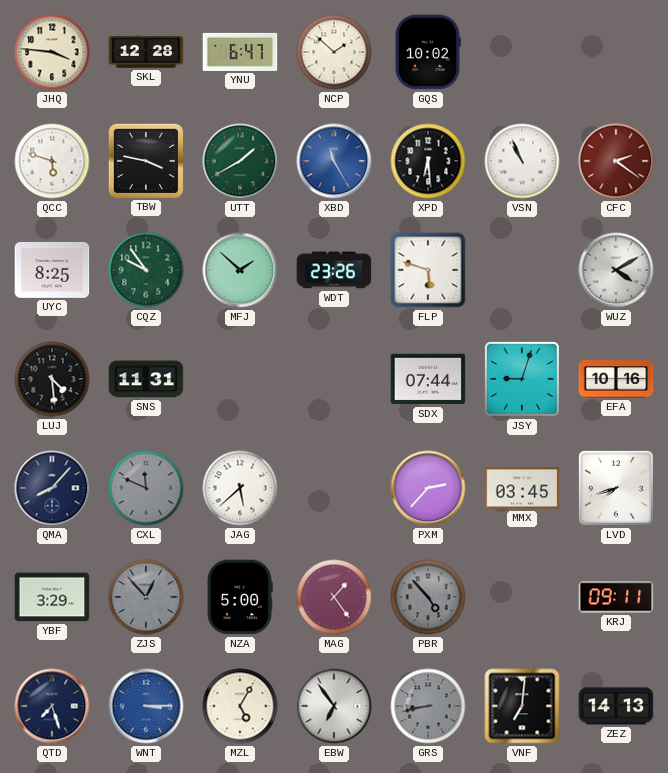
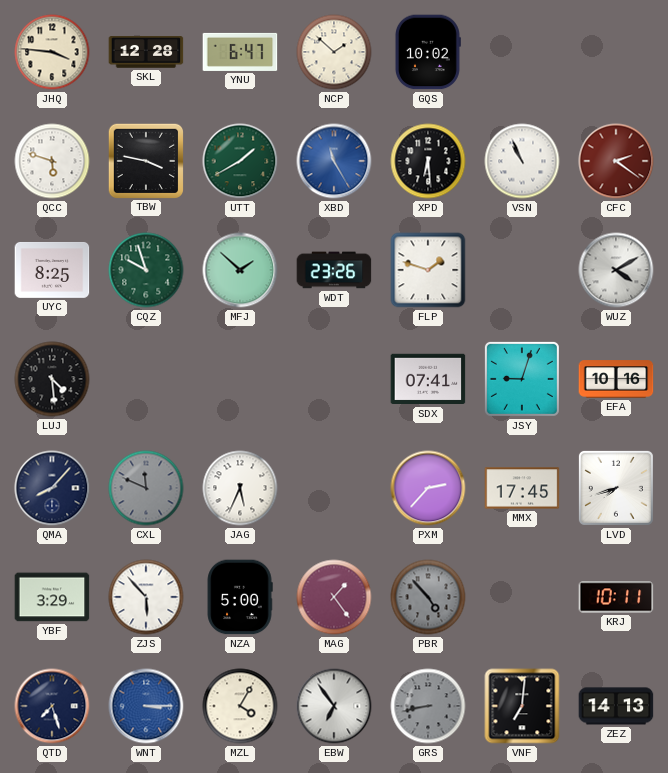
CQZ: 9:54 -> 9:57
FLP: 5:48 -> 1:48
SNS: 11:31 -> none
SDX: 07:44 -> 07:41
JAG: 5:38 -> 5:34
MMX: 03:45 -> 17:45
ZJS: 12:53 -> 5:53
ZJS dial: grey -> white
KRJ: 09:11 -> 10:11
MZL: 5:05 -> 4:05
